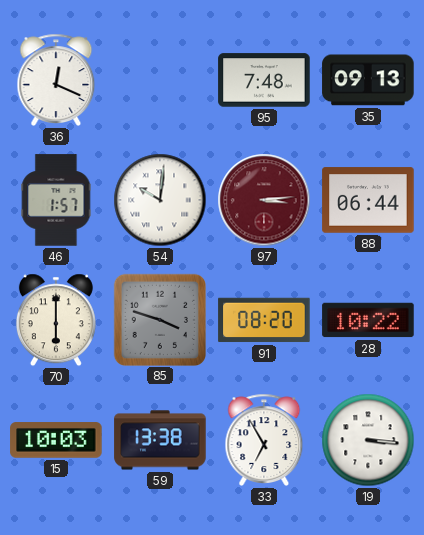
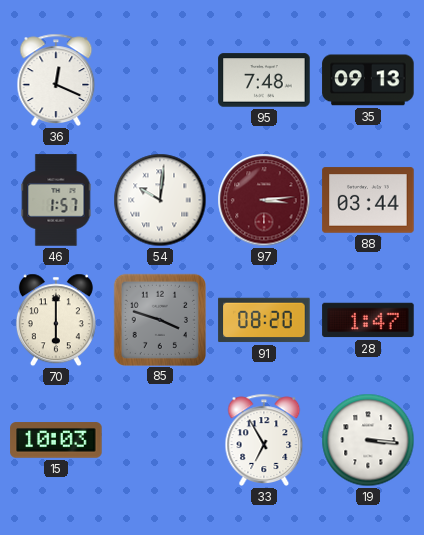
88: 06:44 -> 03:44
28: 10:22 -> 1:47
59: 13:38 -> none
